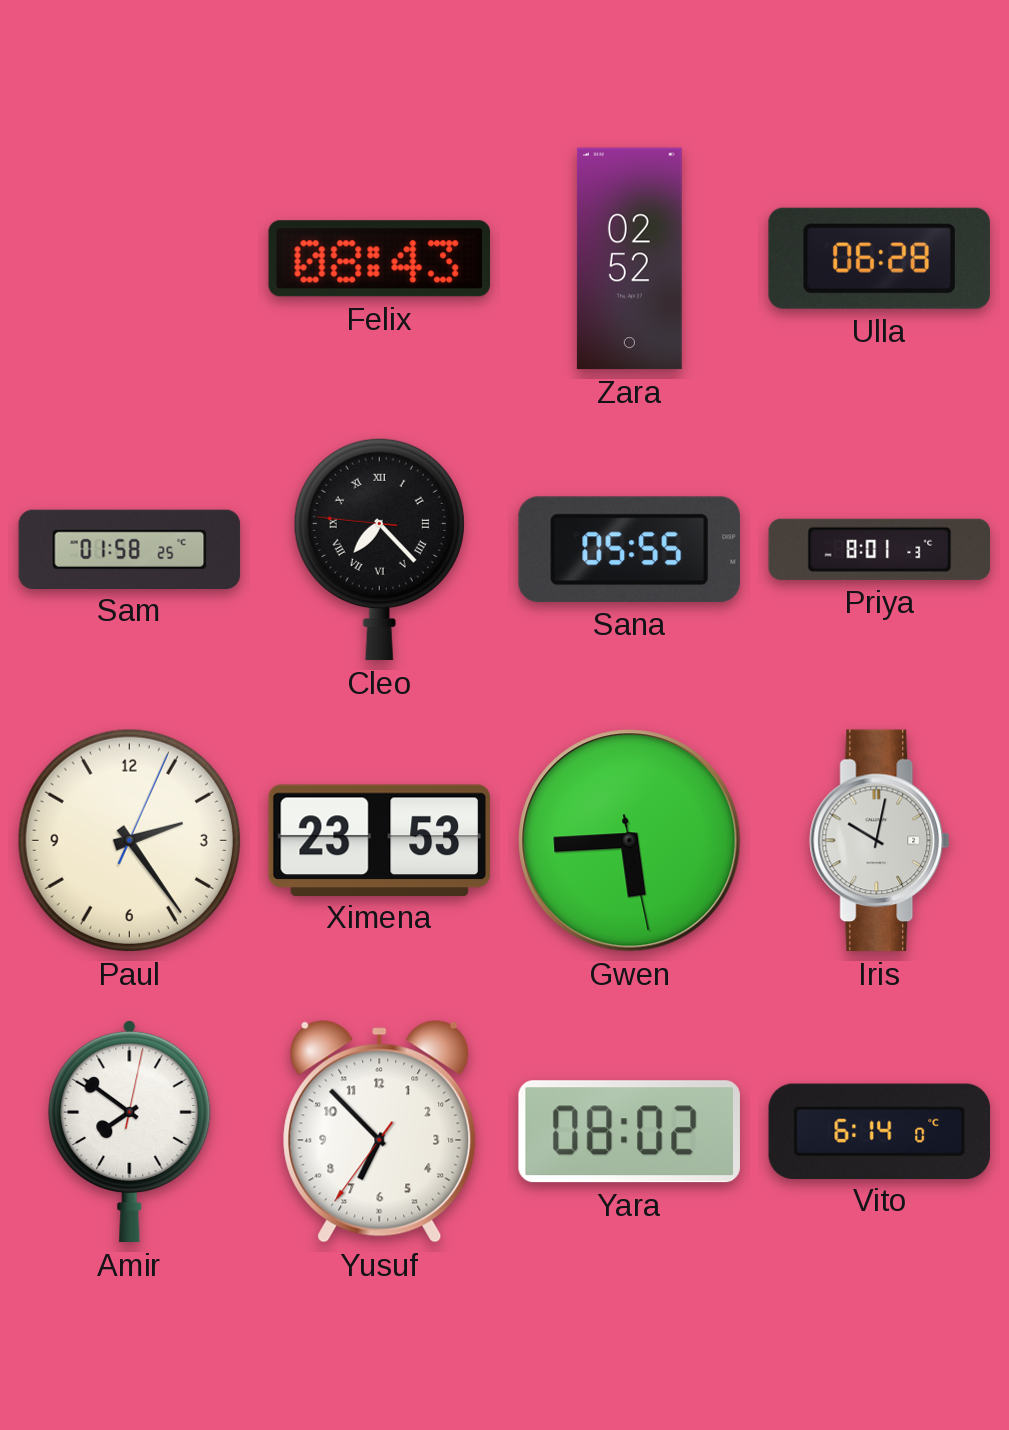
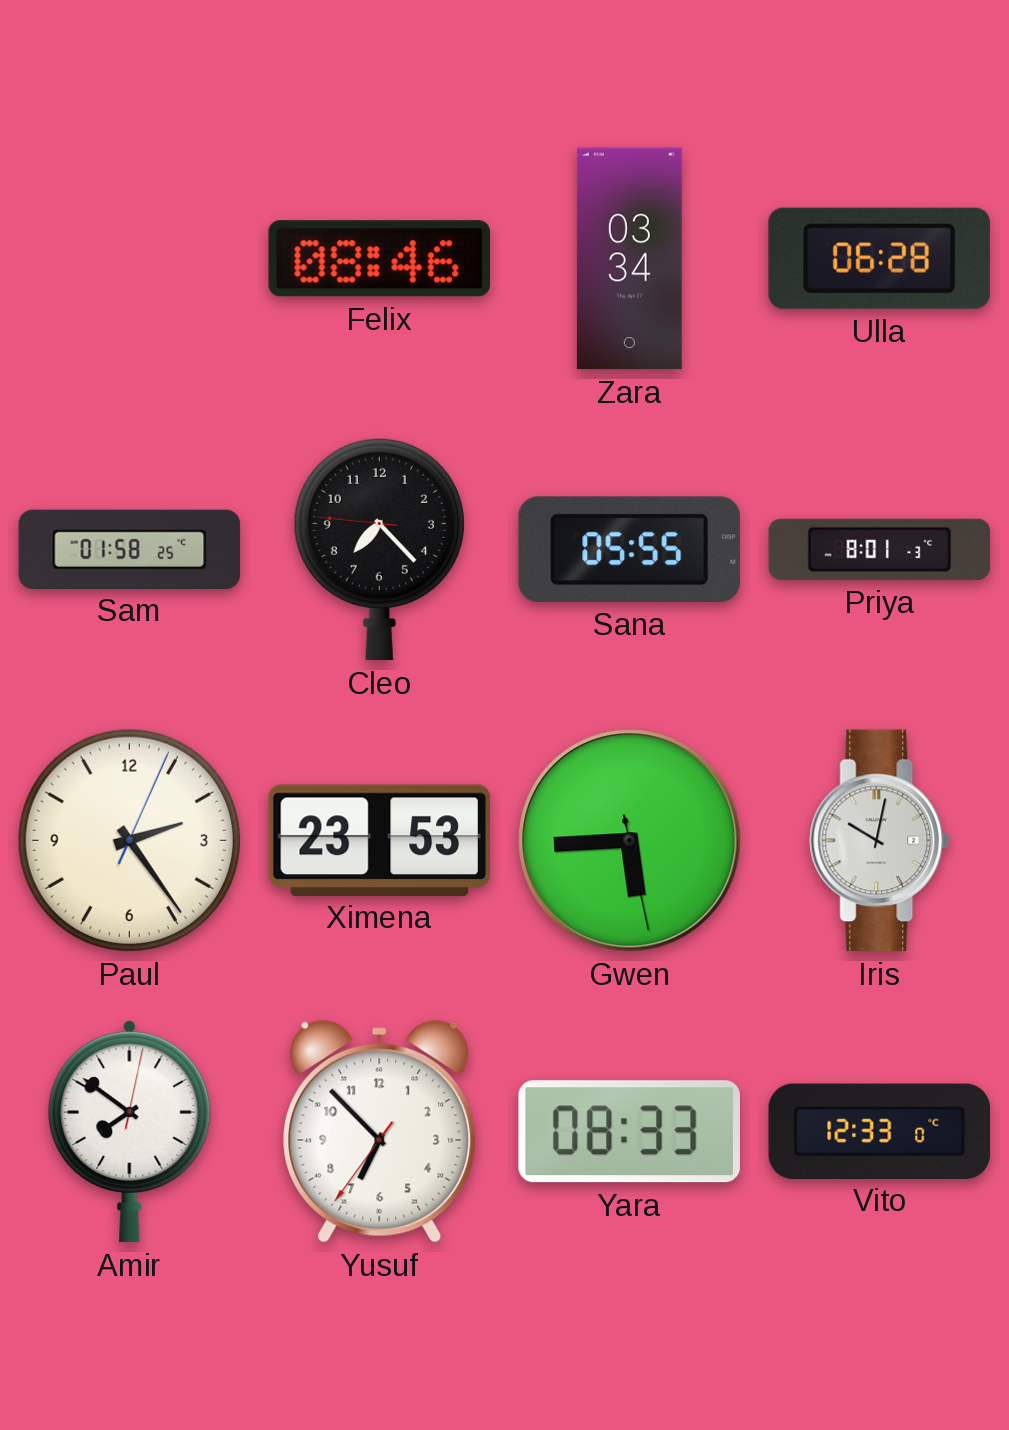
Felix: 08:43 -> 08:46
Zara: 02:52 -> 03:34
Cleo numerals: Roman -> Arabic
Yara: 08:02 -> 08:33
Vito: 6:14 -> 12:33
